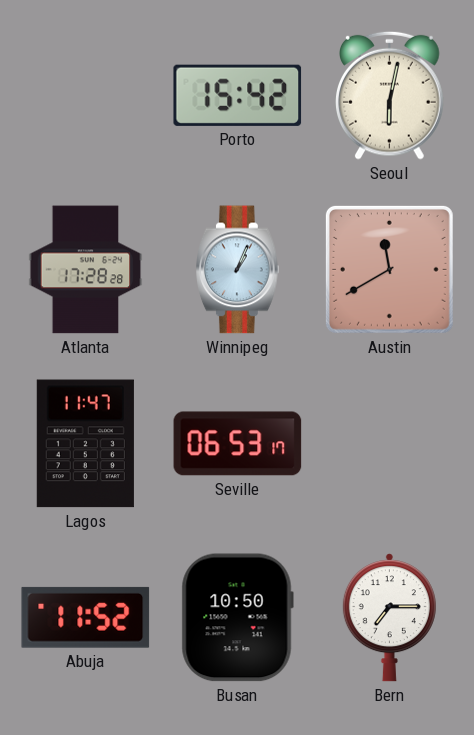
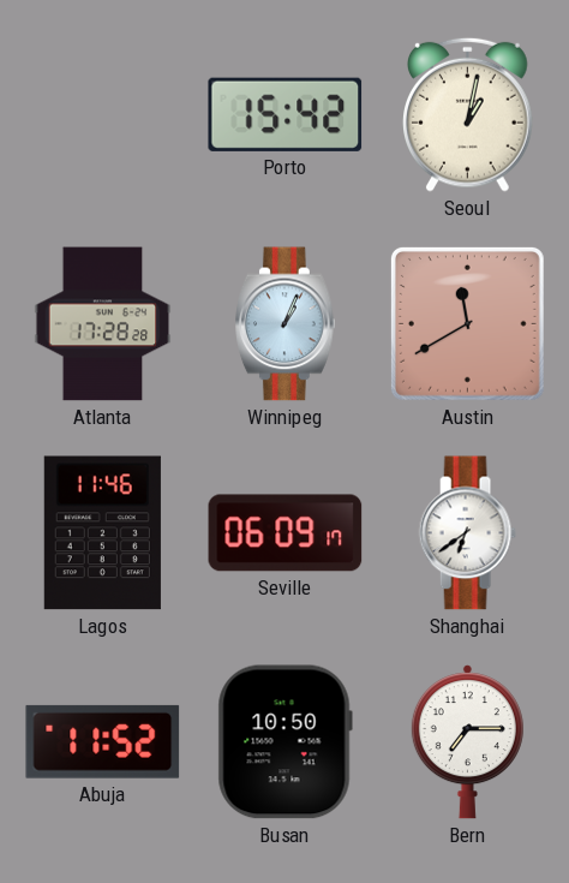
Seoul: 6:02 -> 1:02
Lagos: 11:47 -> 11:46
Seville: 06:53 -> 06:09
Shanghai: none -> 6:39
